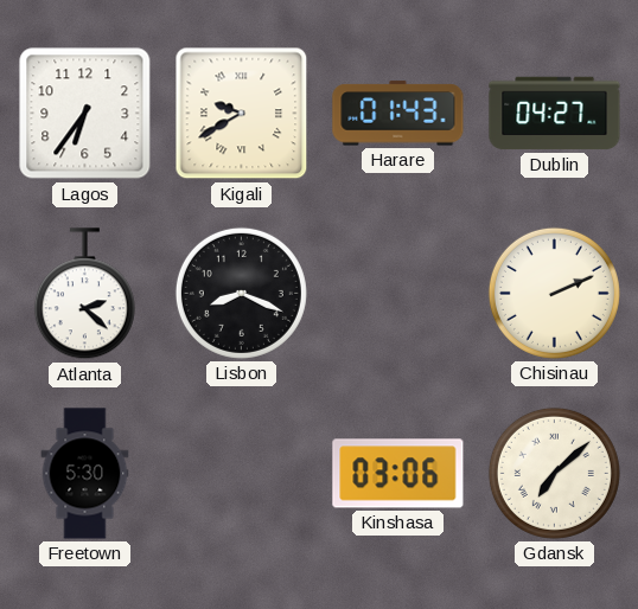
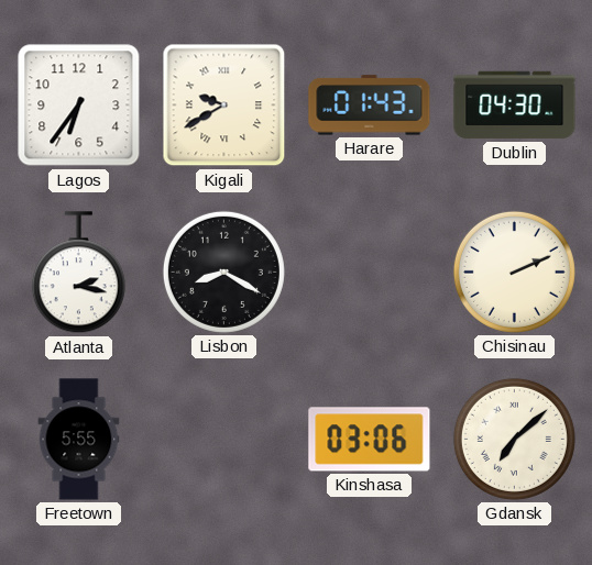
Dublin: 04:27 -> 04:30
Atlanta: 2:22 -> 2:17
Lisbon: 8:19 -> 8:20
Freetown: 5:30 -> 5:55
